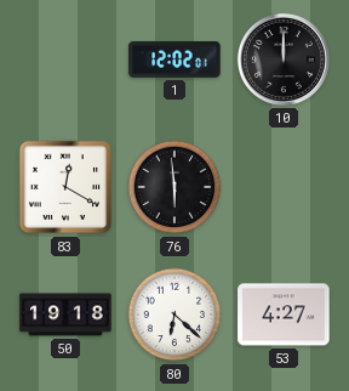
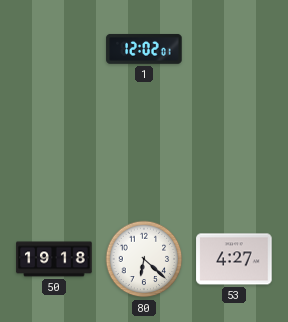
10: 12:00 -> none
83: 12:20 -> none
76: 5:59 -> none
